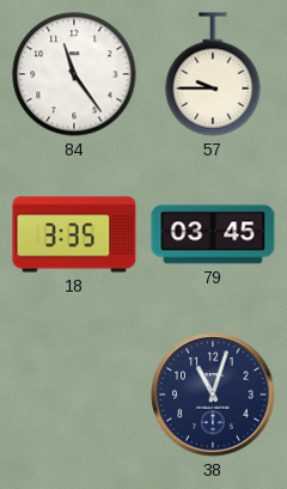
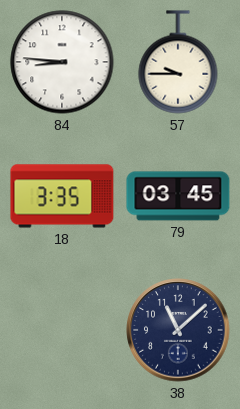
84: 11:24 -> 8:46
38: 11:03 -> 11:08
